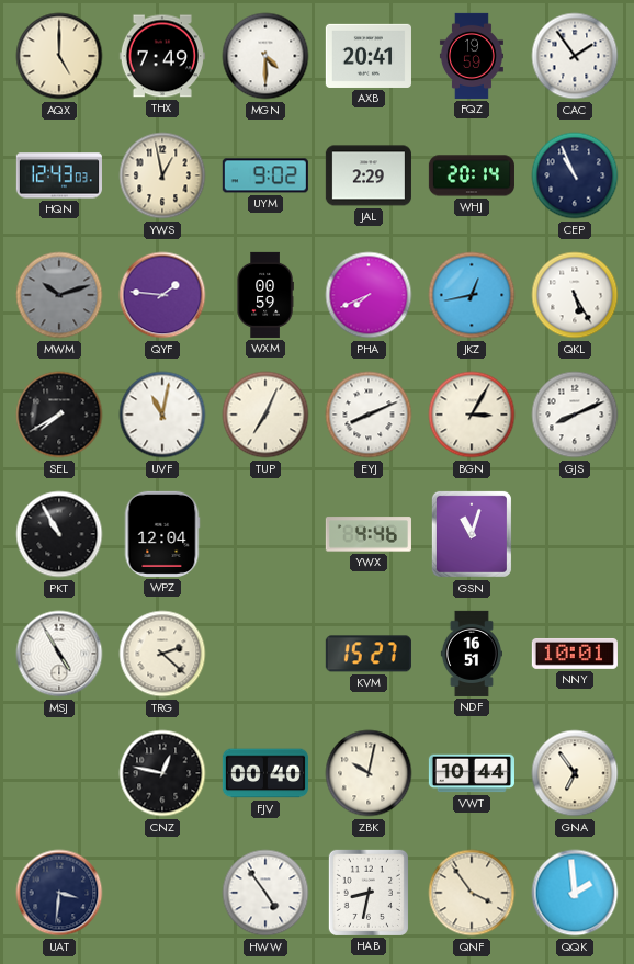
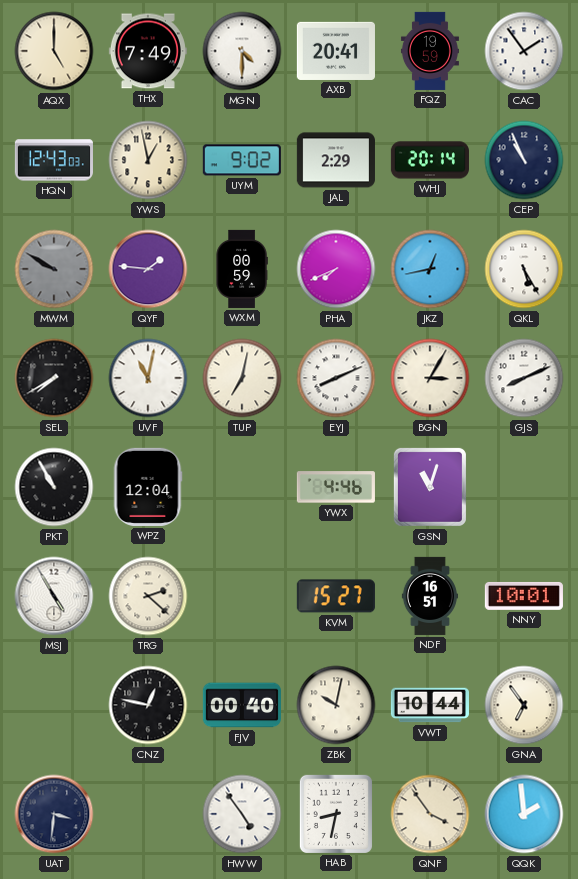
MWM: 10:12 -> 9:50
TUP: 7:04 -> 7:02
